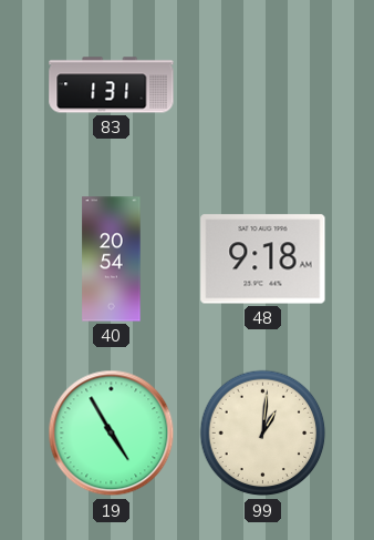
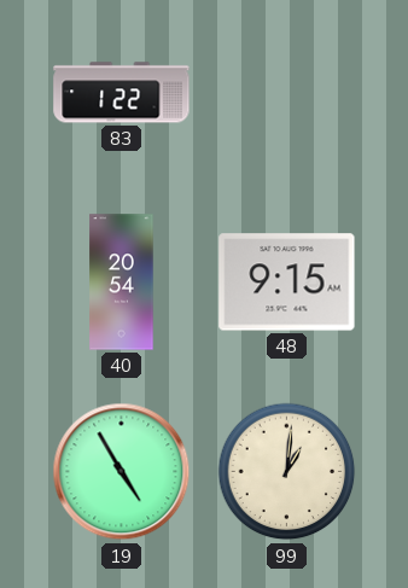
83: 1:31 -> 1:22
48: 9:18 -> 9:15
